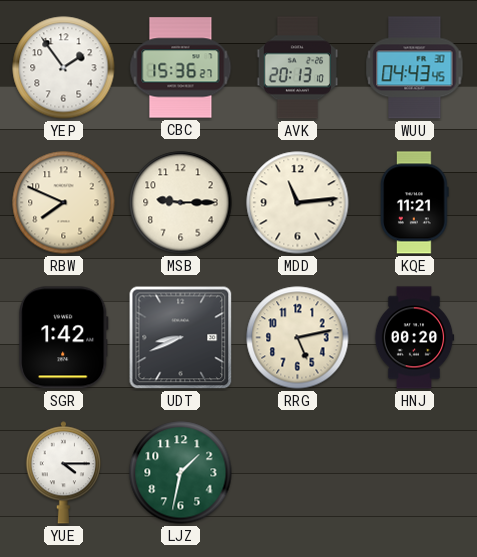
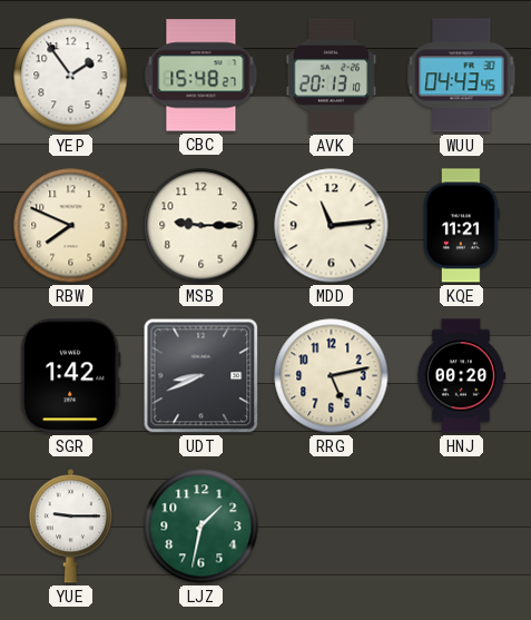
CBC: 15:36 -> 15:48
YUE: 4:15 -> 9:15
